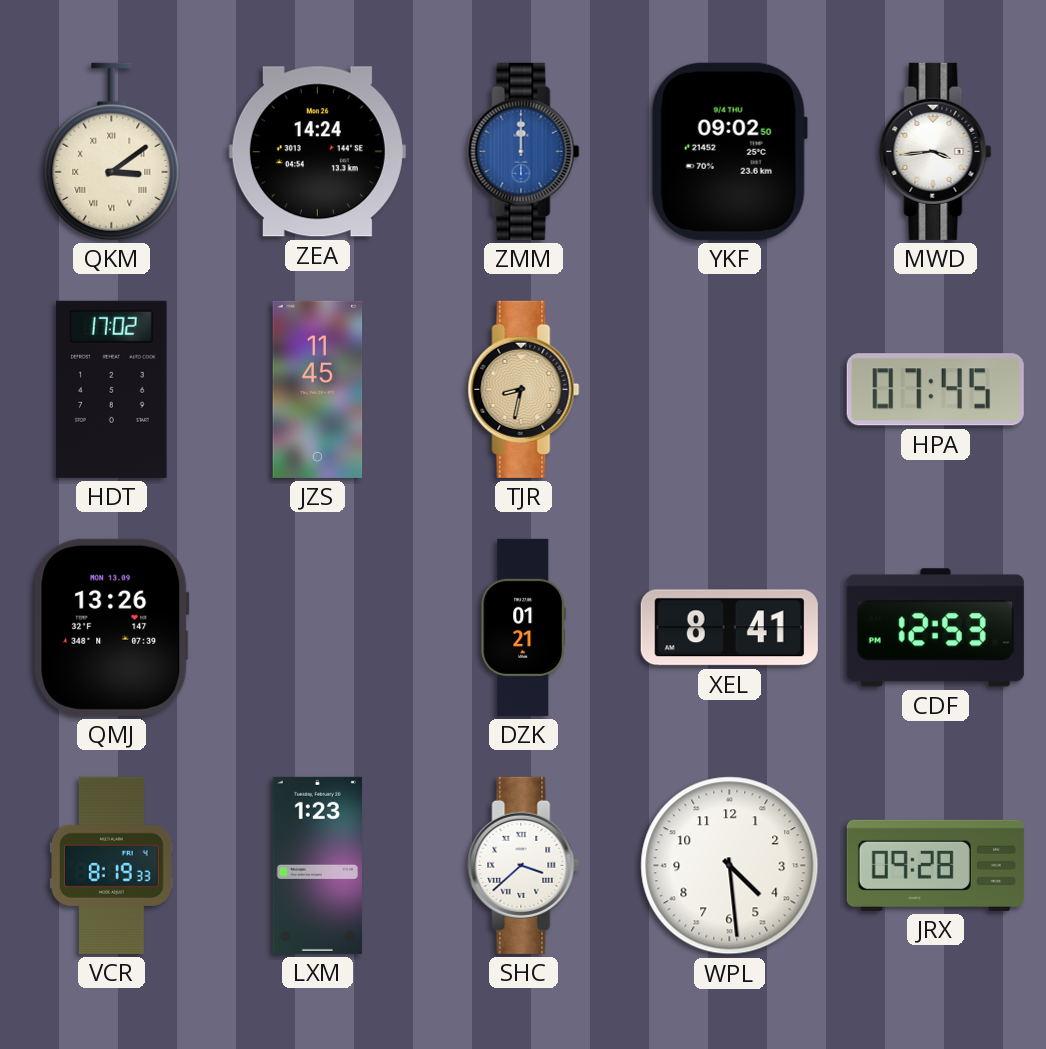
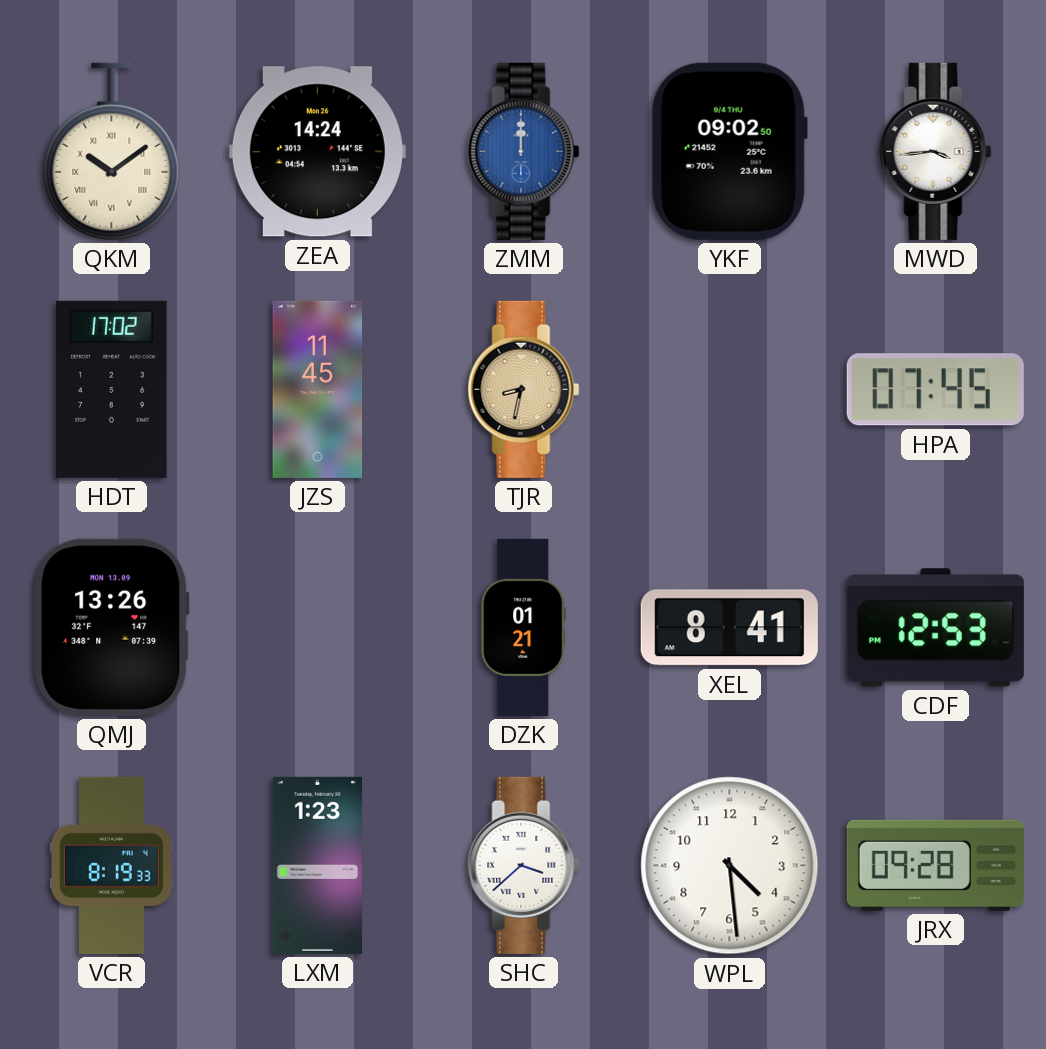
QKM: 3:09 -> 10:09
